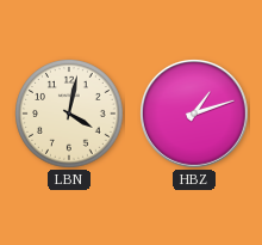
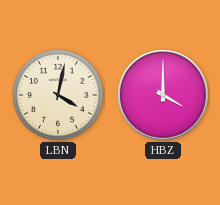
HBZ: 1:12 -> 4:00
